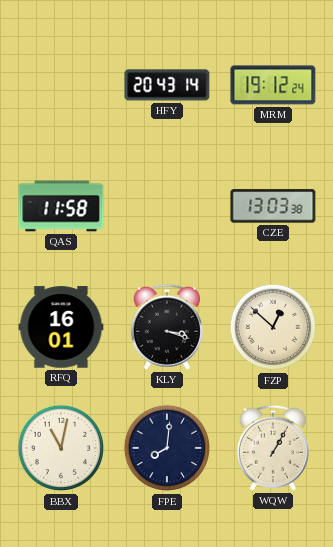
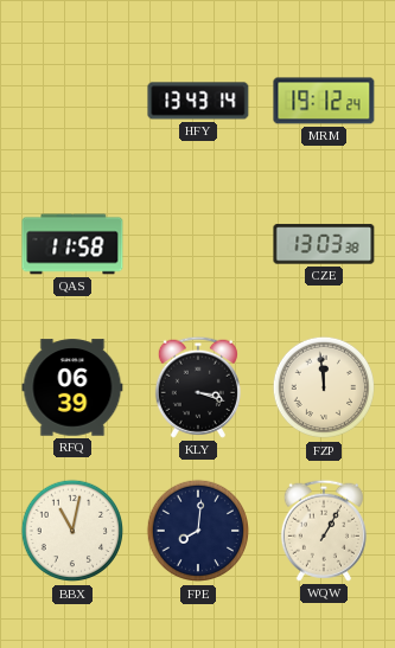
HFY: 20:43 -> 13:43
RFQ: 16:01 -> 06:39
FZP: 12:52 -> 11:59
